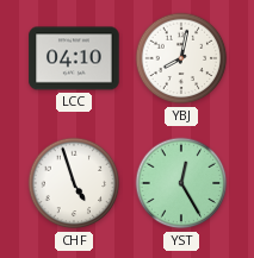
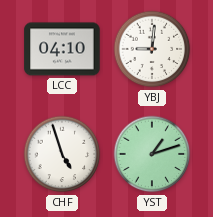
YBJ: 8:02 -> 9:01
YST: 12:25 -> 1:12
